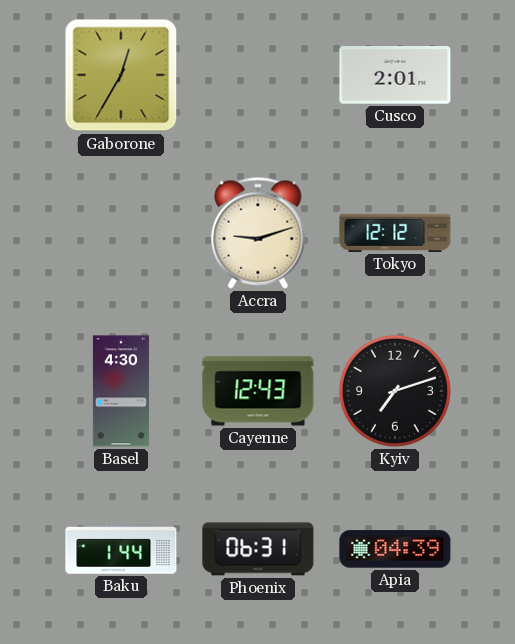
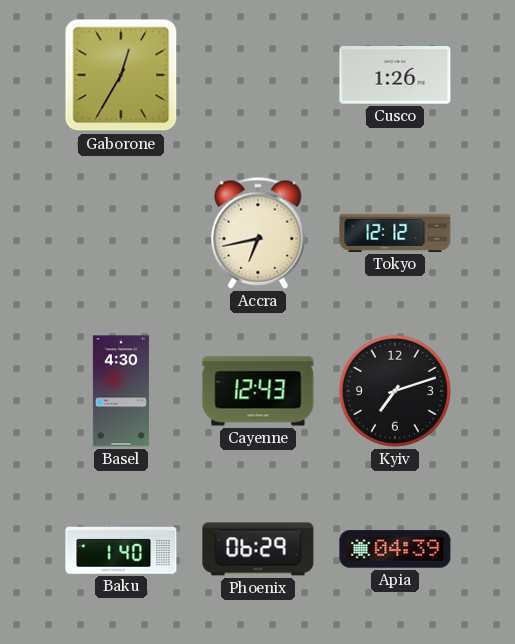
Cusco: 2:01 -> 1:26
Accra: 9:12 -> 6:43
Baku: 1:44 -> 1:40
Phoenix: 06:31 -> 06:29
